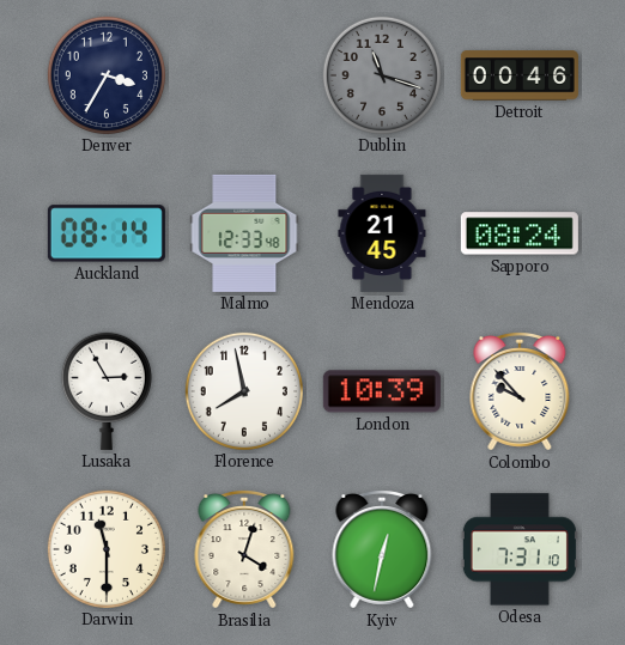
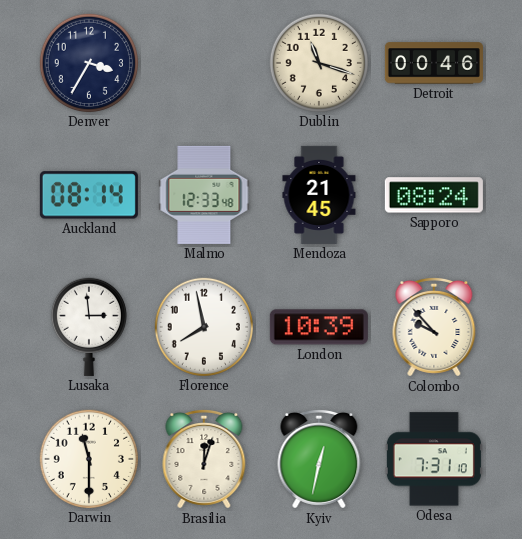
Dublin dial: grey -> cream
Lusaka: 2:55 -> 2:59
Brasilia: 4:03 -> 12:03
